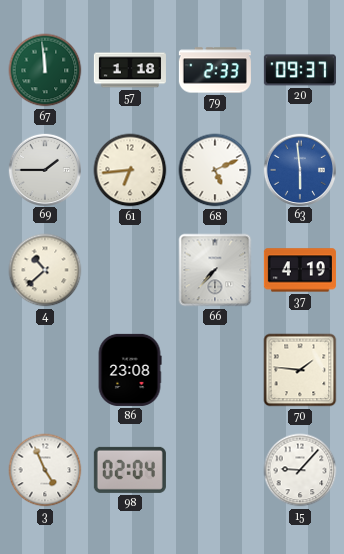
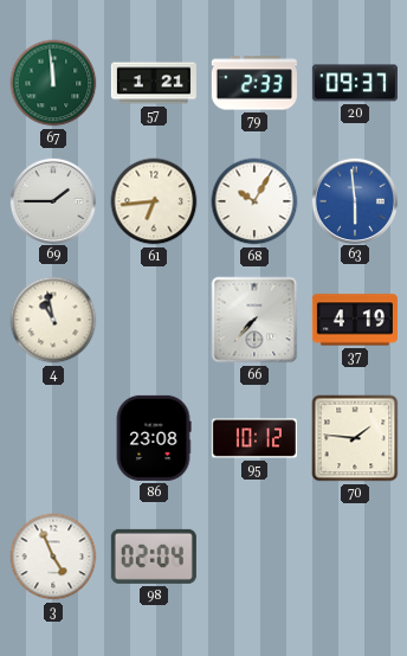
57: 1:18 -> 1:21
68: 5:11 -> 10:05
4: 10:38 -> 10:58
95: none -> 10:12
15: 9:07 -> none
